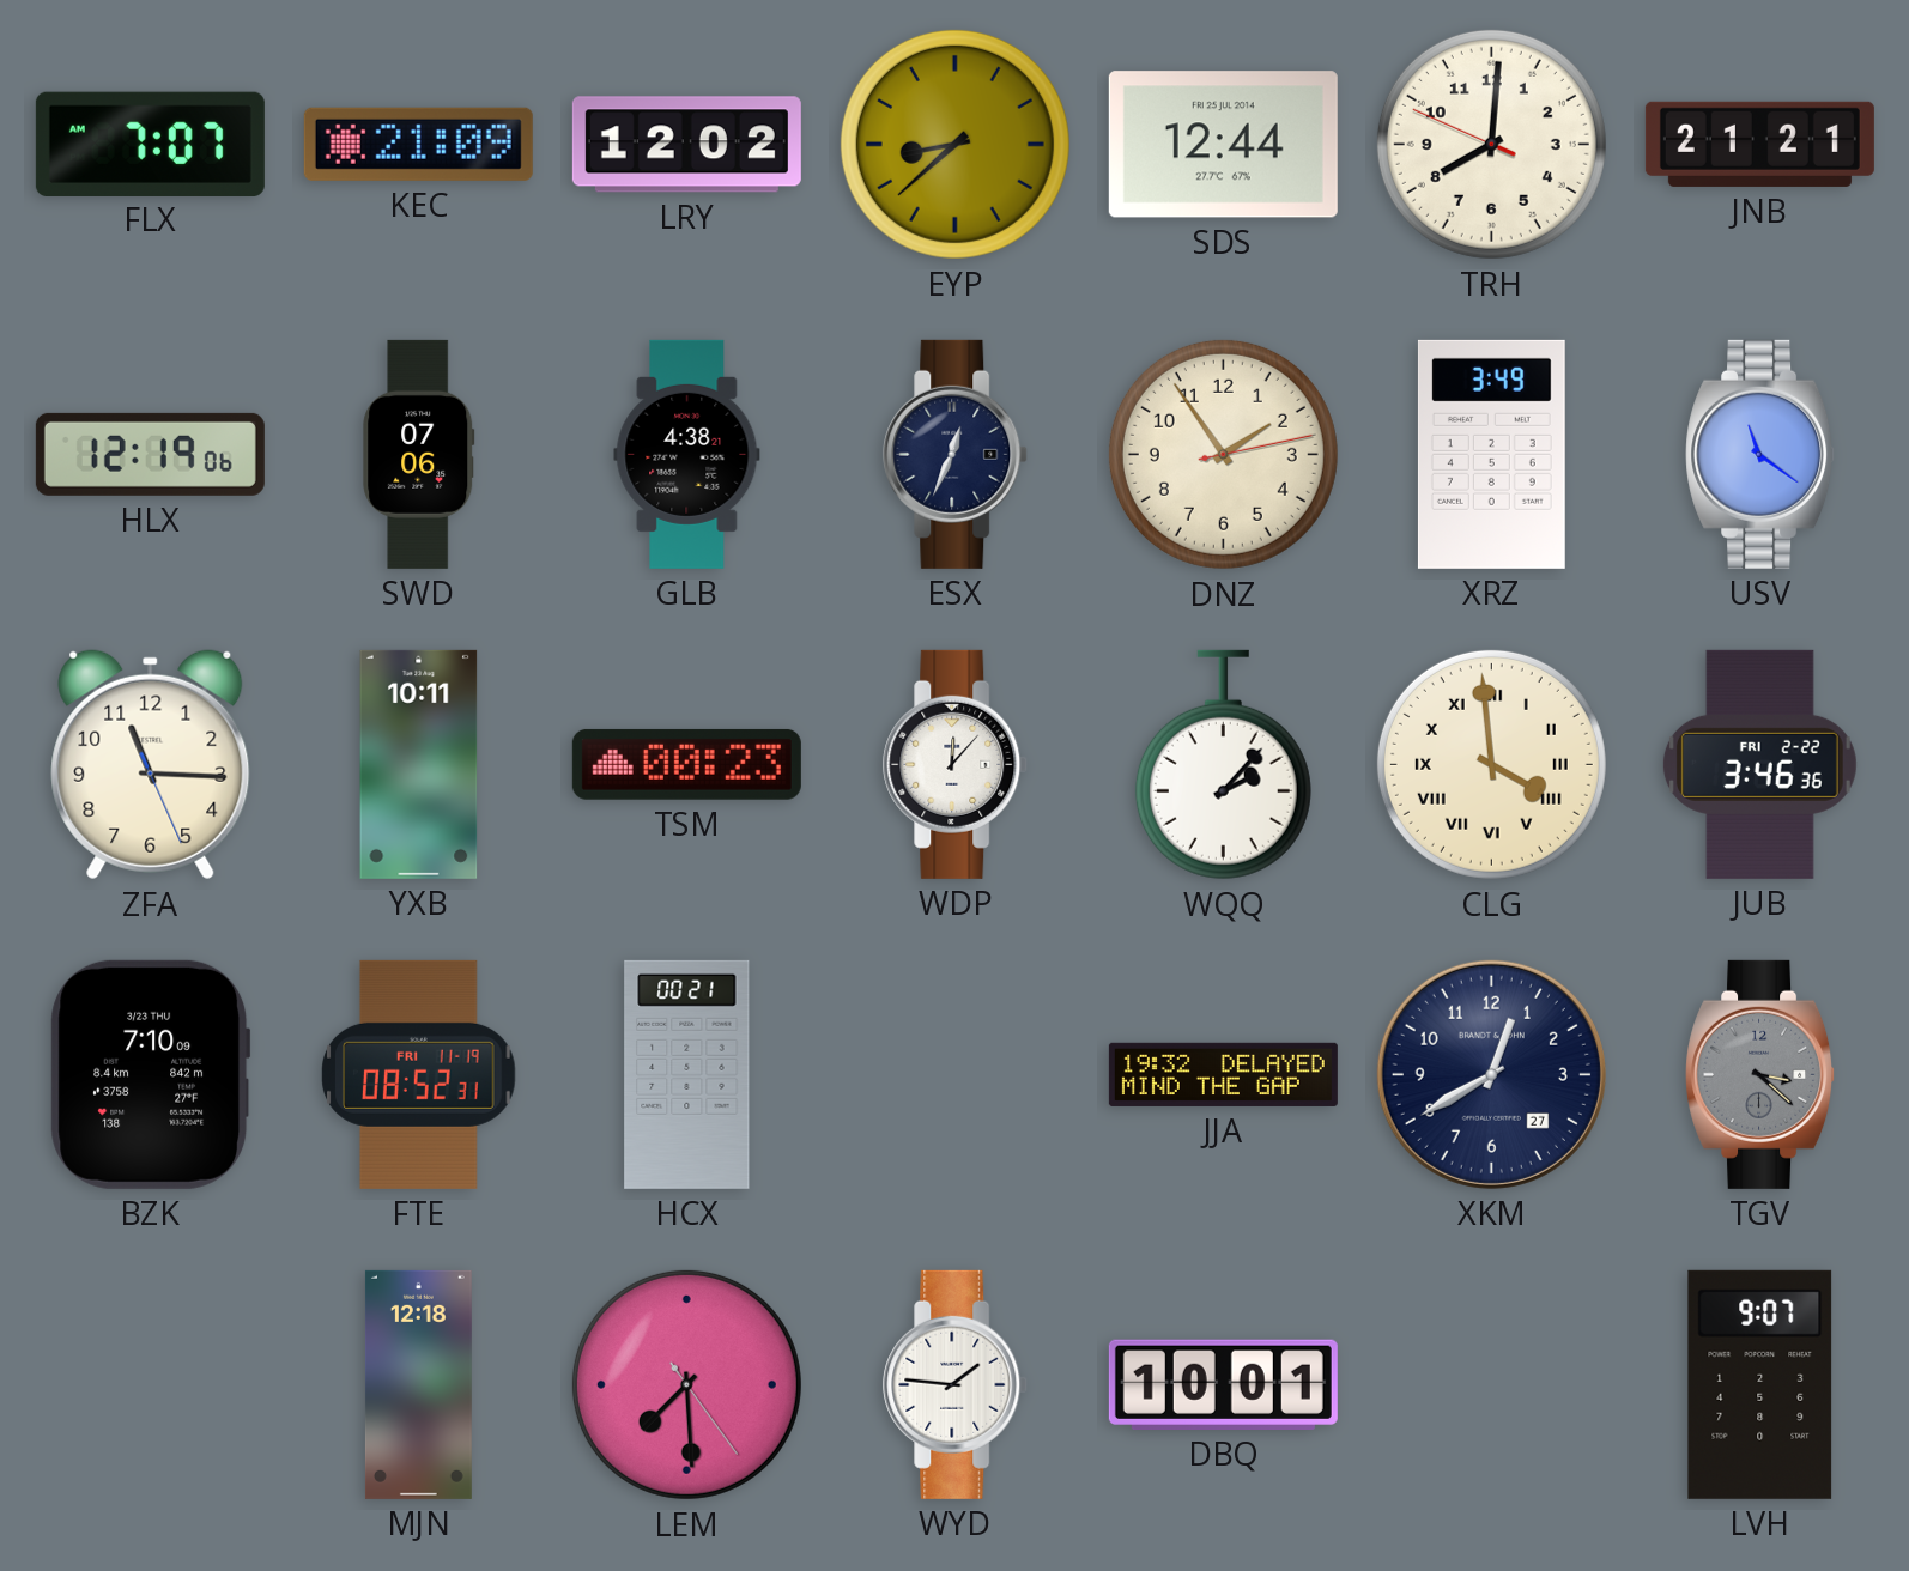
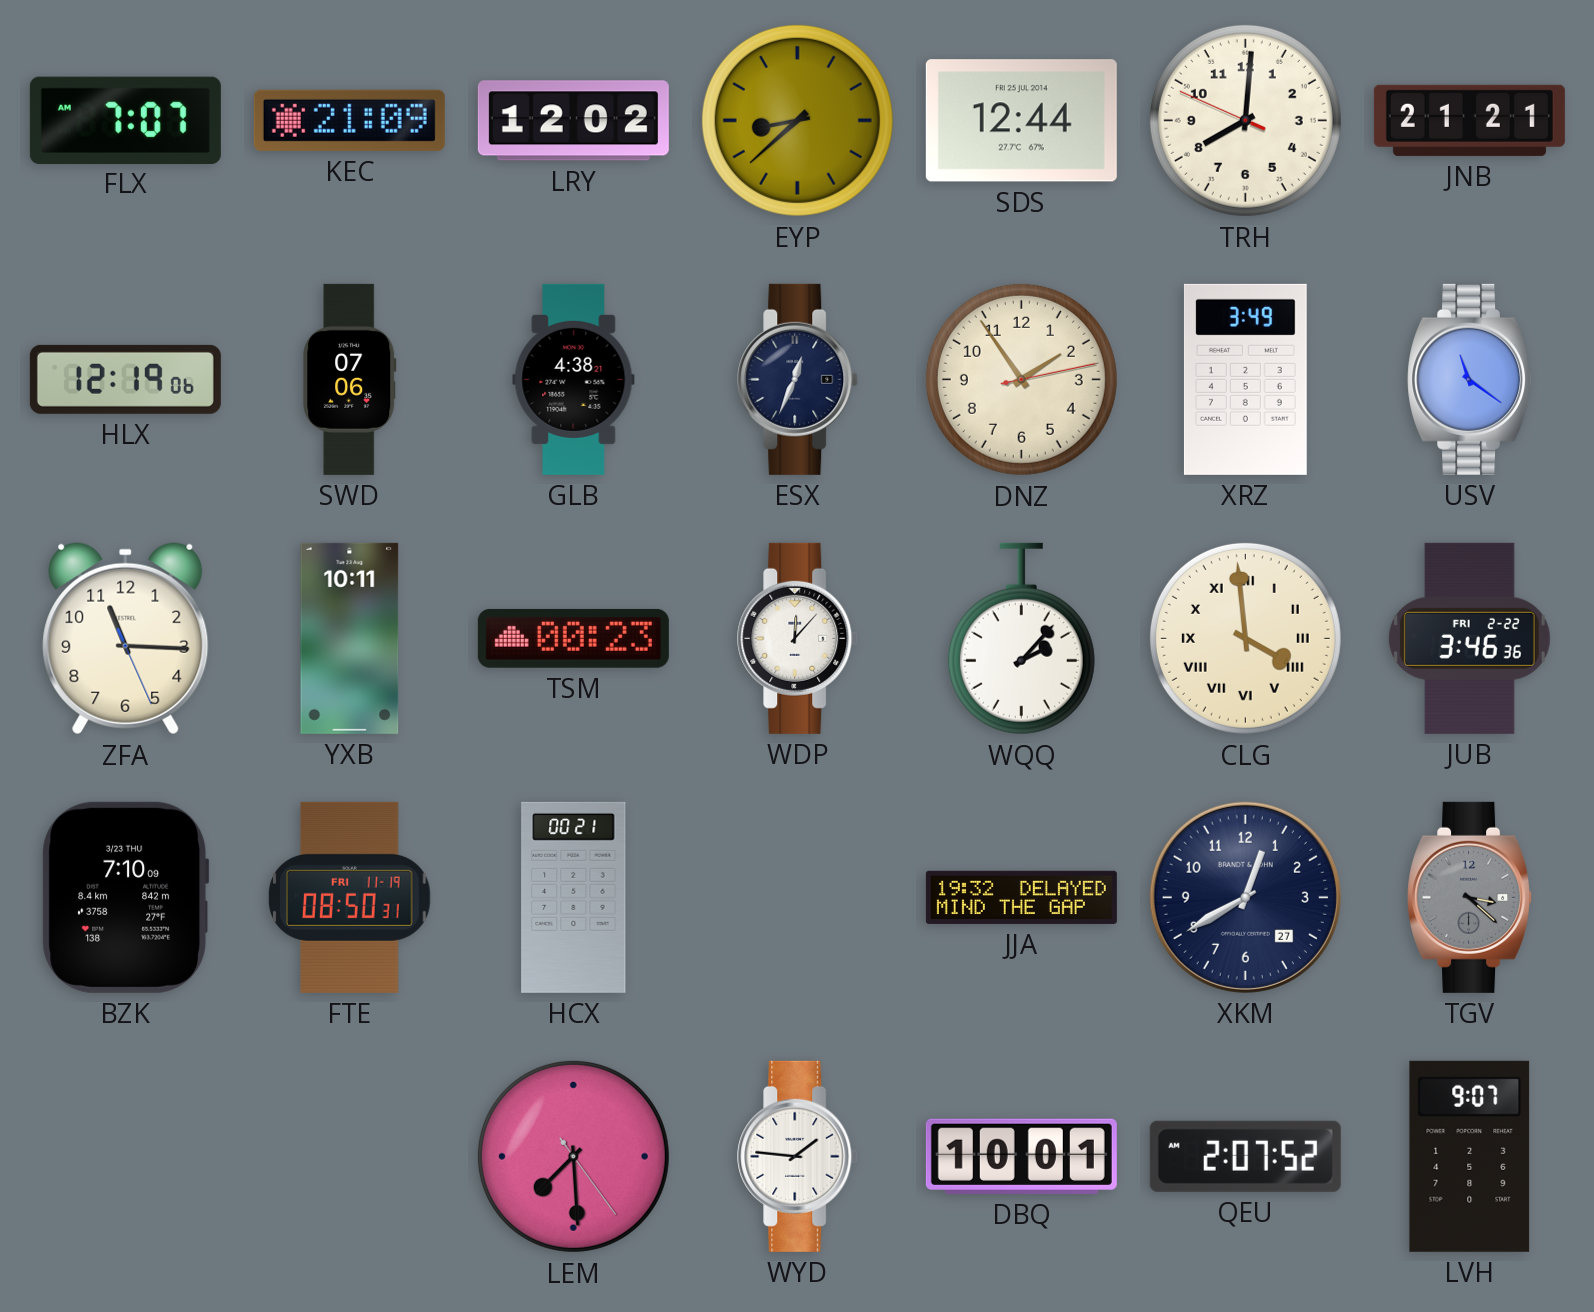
FTE: 08:52 -> 08:50
MJN: 12:18 -> none
QEU: none -> 2:07
